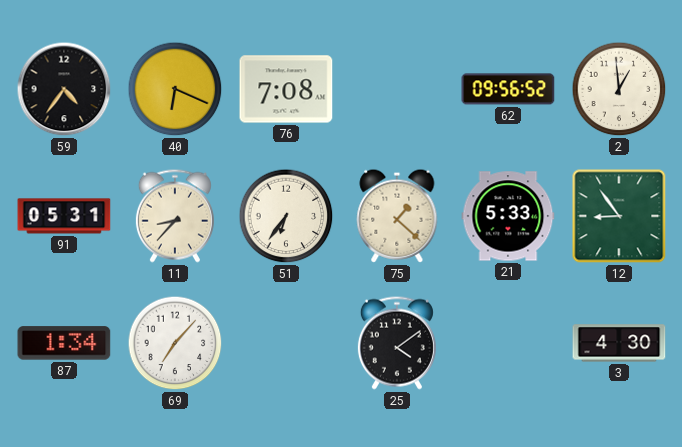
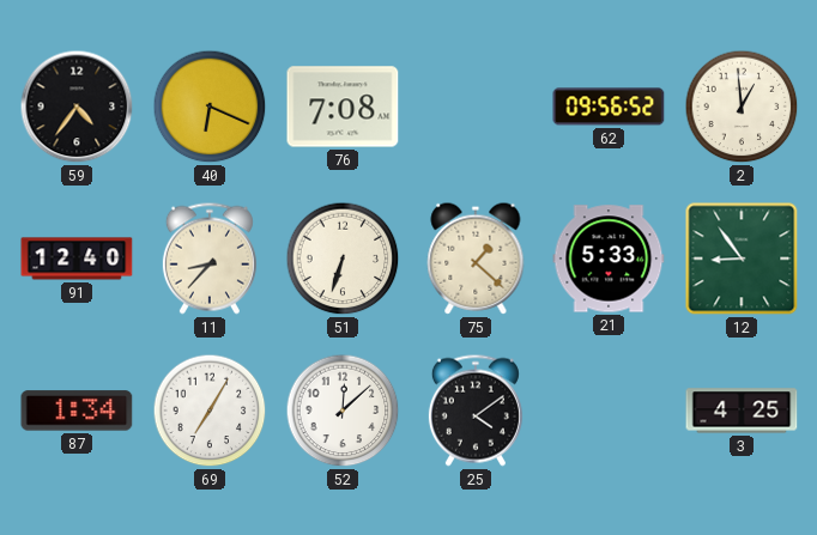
91: 05:31 -> 12:40
51: 6:36 -> 6:33
69: 7:07 -> 7:05
52: none -> 12:08
3: 4:30 -> 4:25
